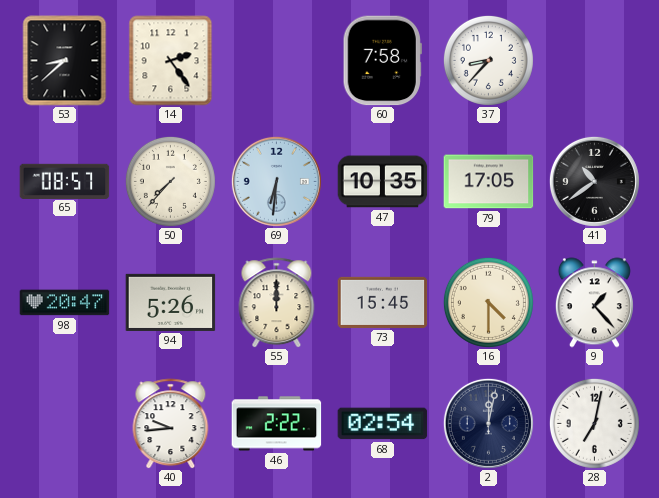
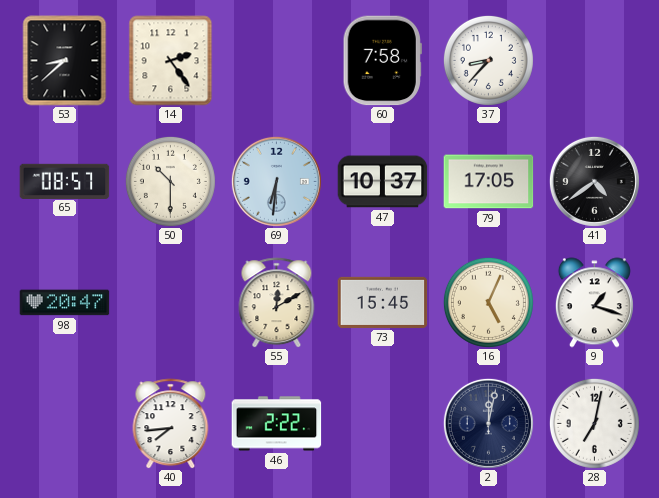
50: 7:37 -> 10:30
47: 10:35 -> 10:37
41: 10:39 -> 4:39
94: 5:26 -> none
55: 12:00 -> 12:10
16: 4:30 -> 5:04
9: 1:23 -> 1:18
40: 9:44 -> 7:44
68: 02:54 -> none
